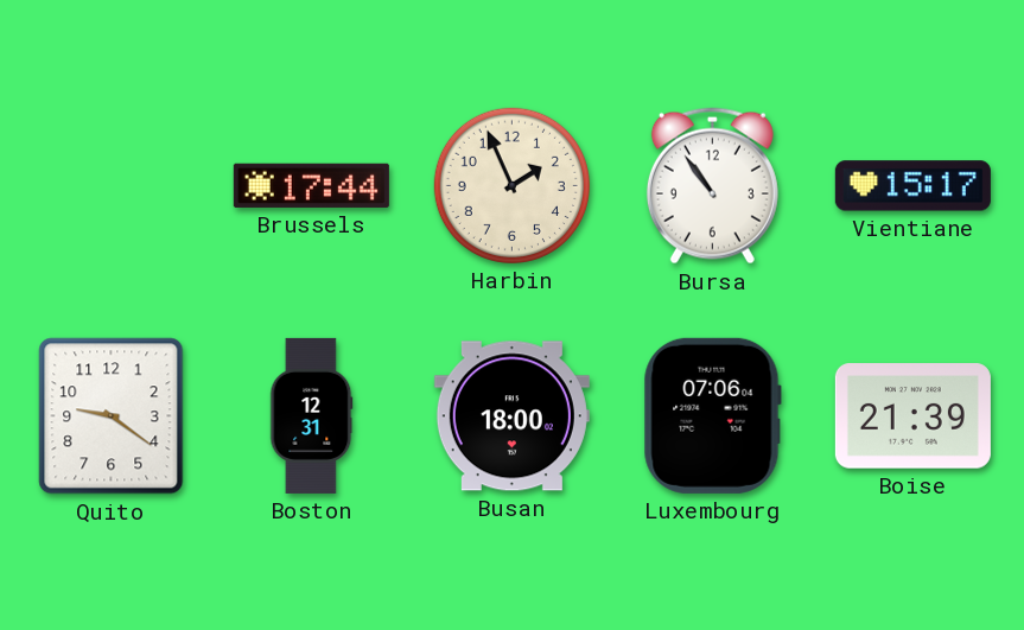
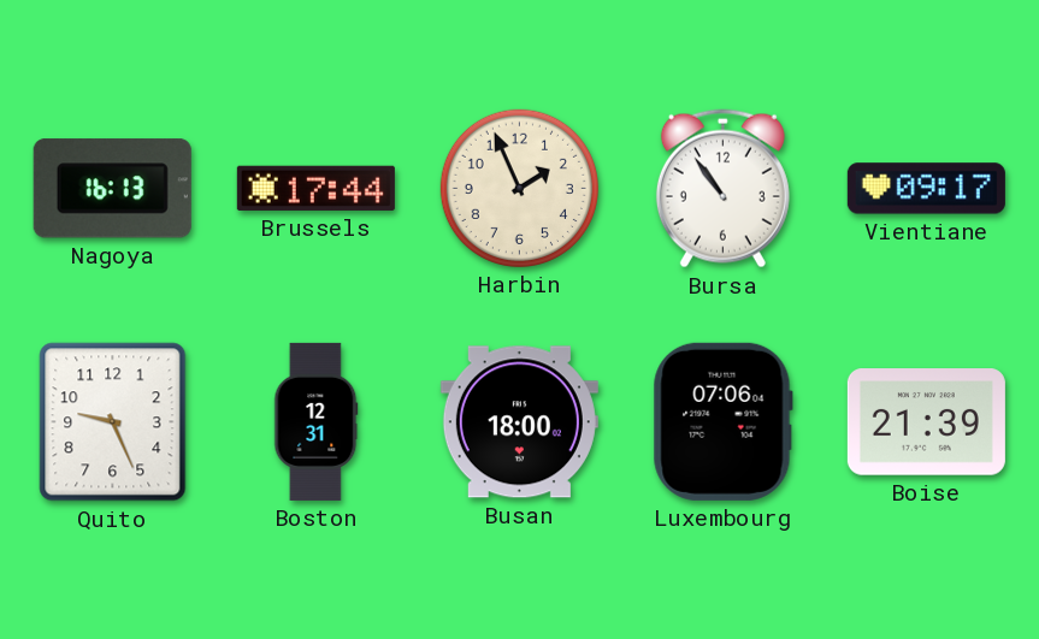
Nagoya: none -> 16:13
Vientiane: 15:17 -> 09:17
Quito: 9:21 -> 9:26
